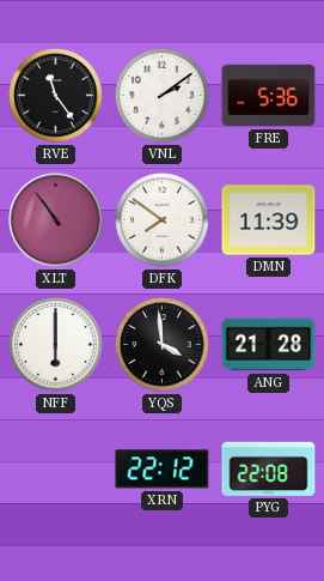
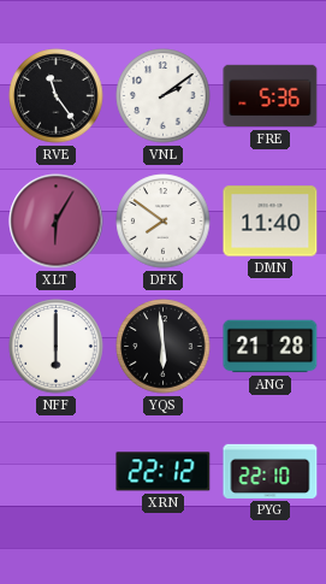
XLT: 10:54 -> 6:05
DMN: 11:39 -> 11:40
YQS: 3:59 -> 5:59
PYG: 22:08 -> 22:10
